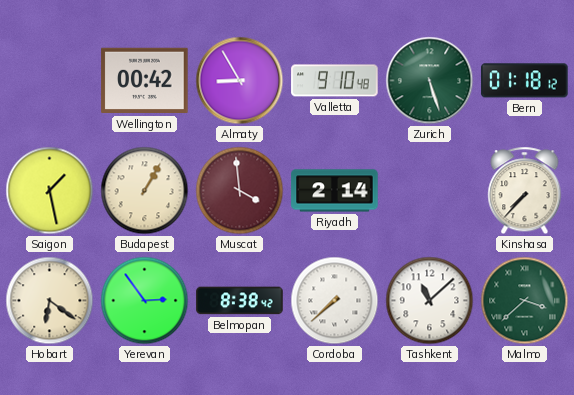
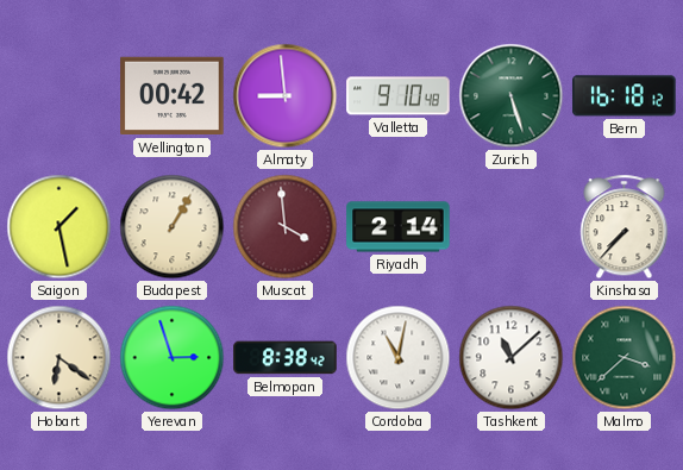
Almaty: 8:55 -> 8:59
Bern: 01:18 -> 16:18
Yerevan: 2:54 -> 2:57
Cordoba: 7:38 -> 11:02
